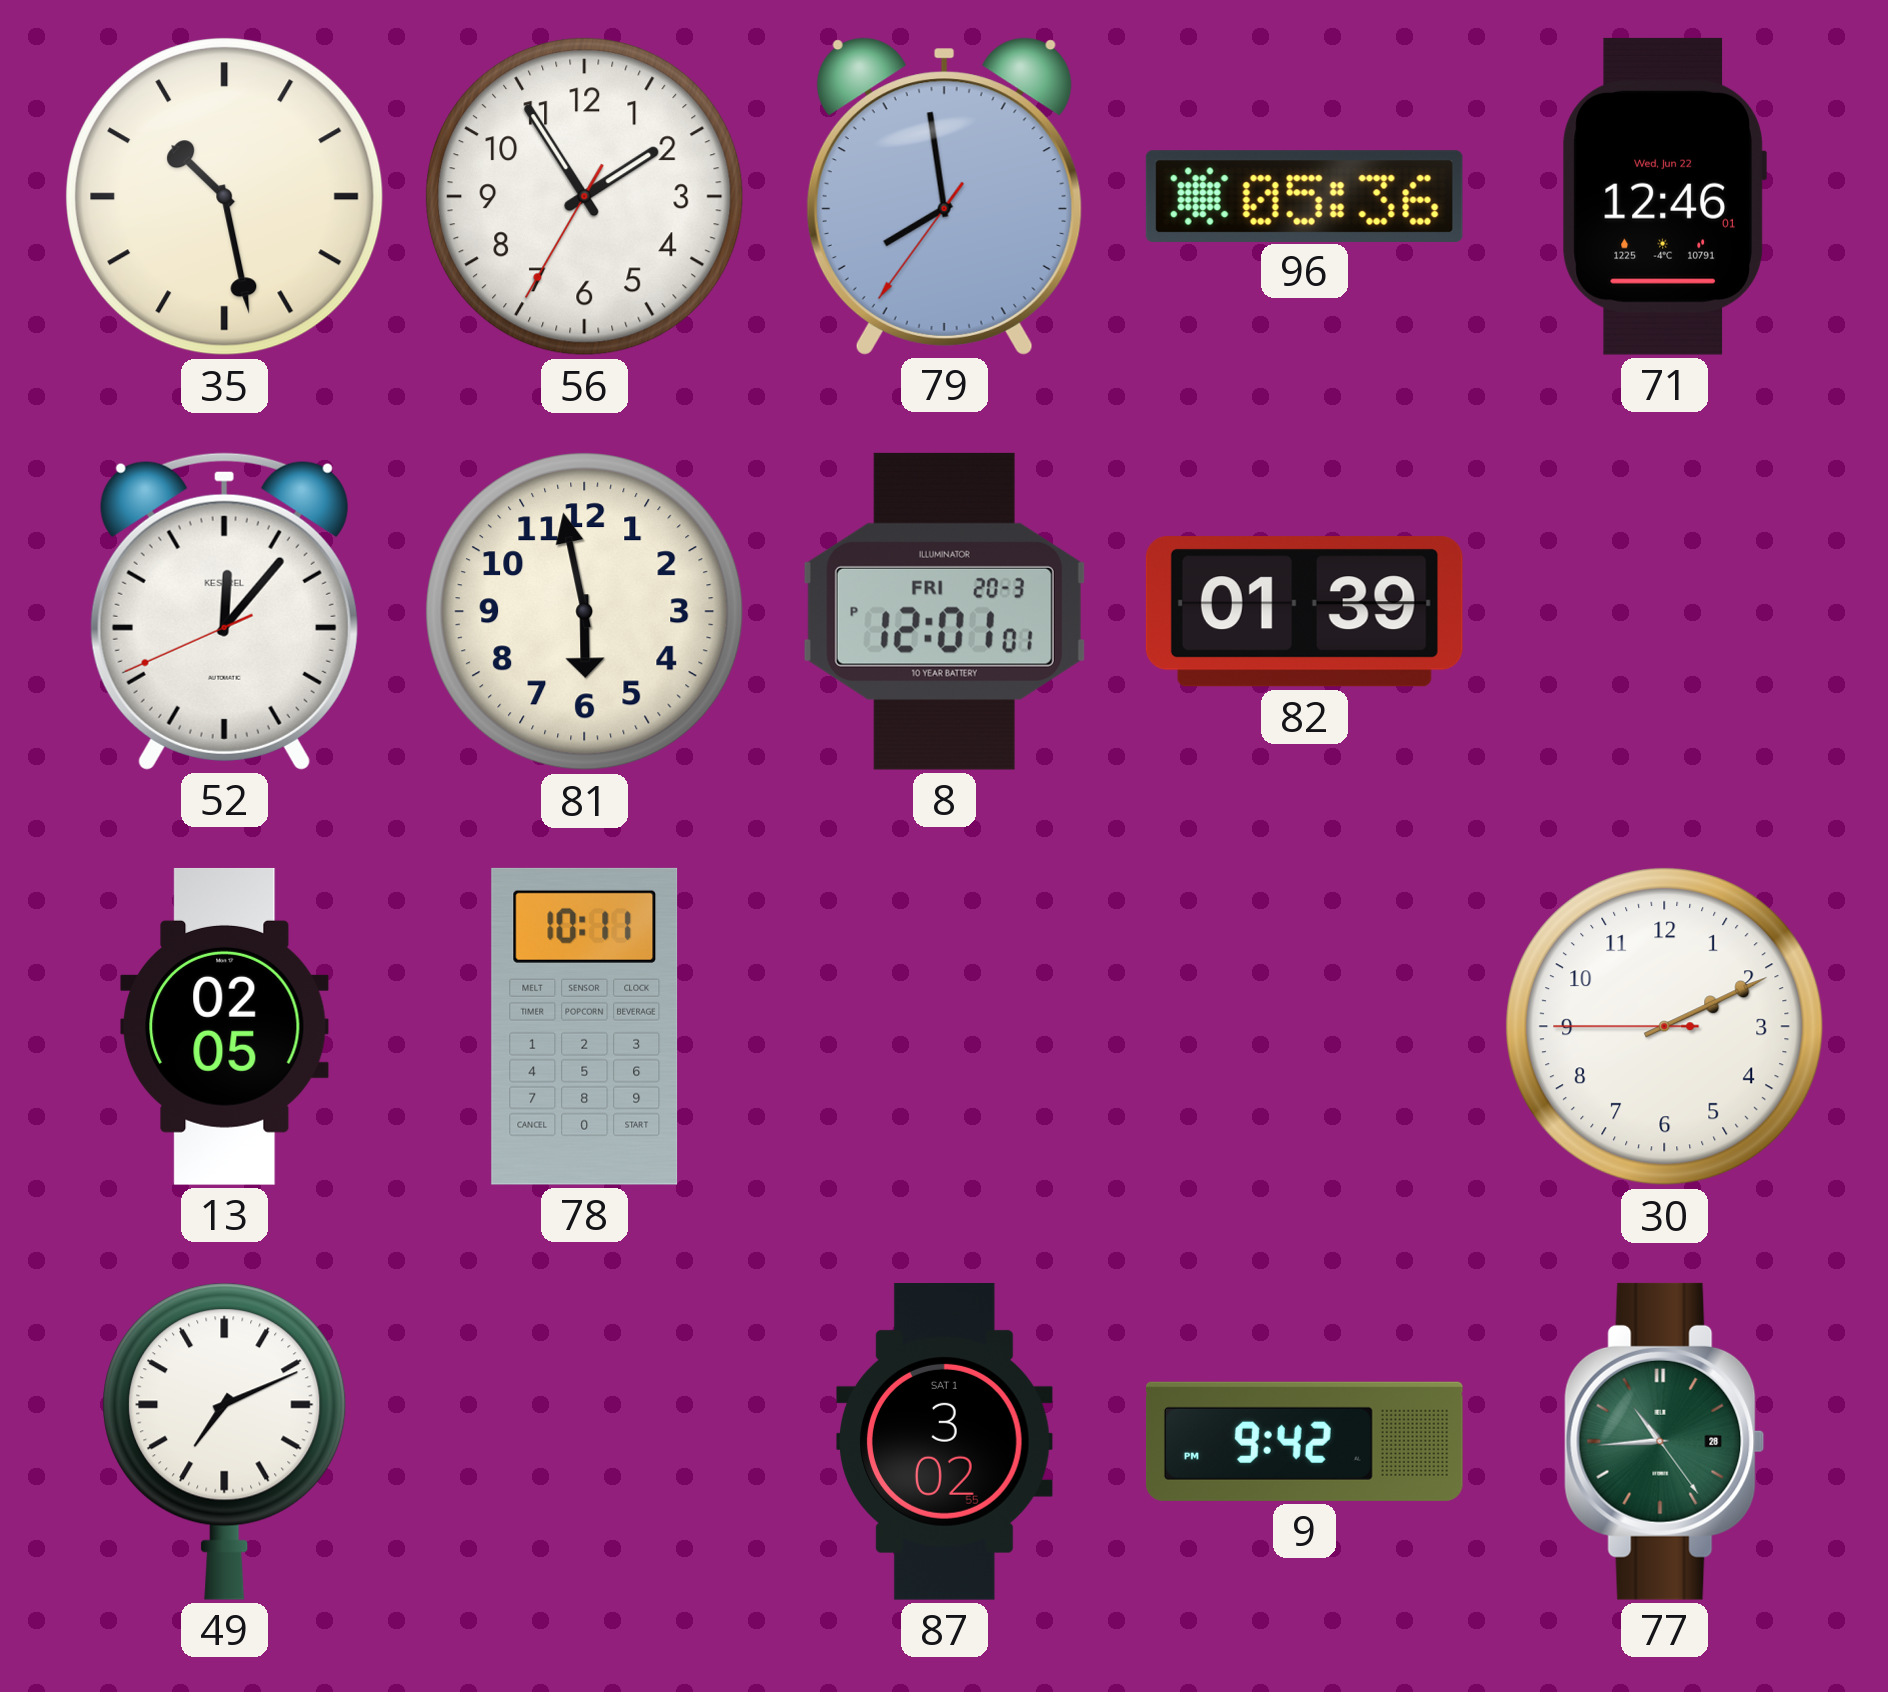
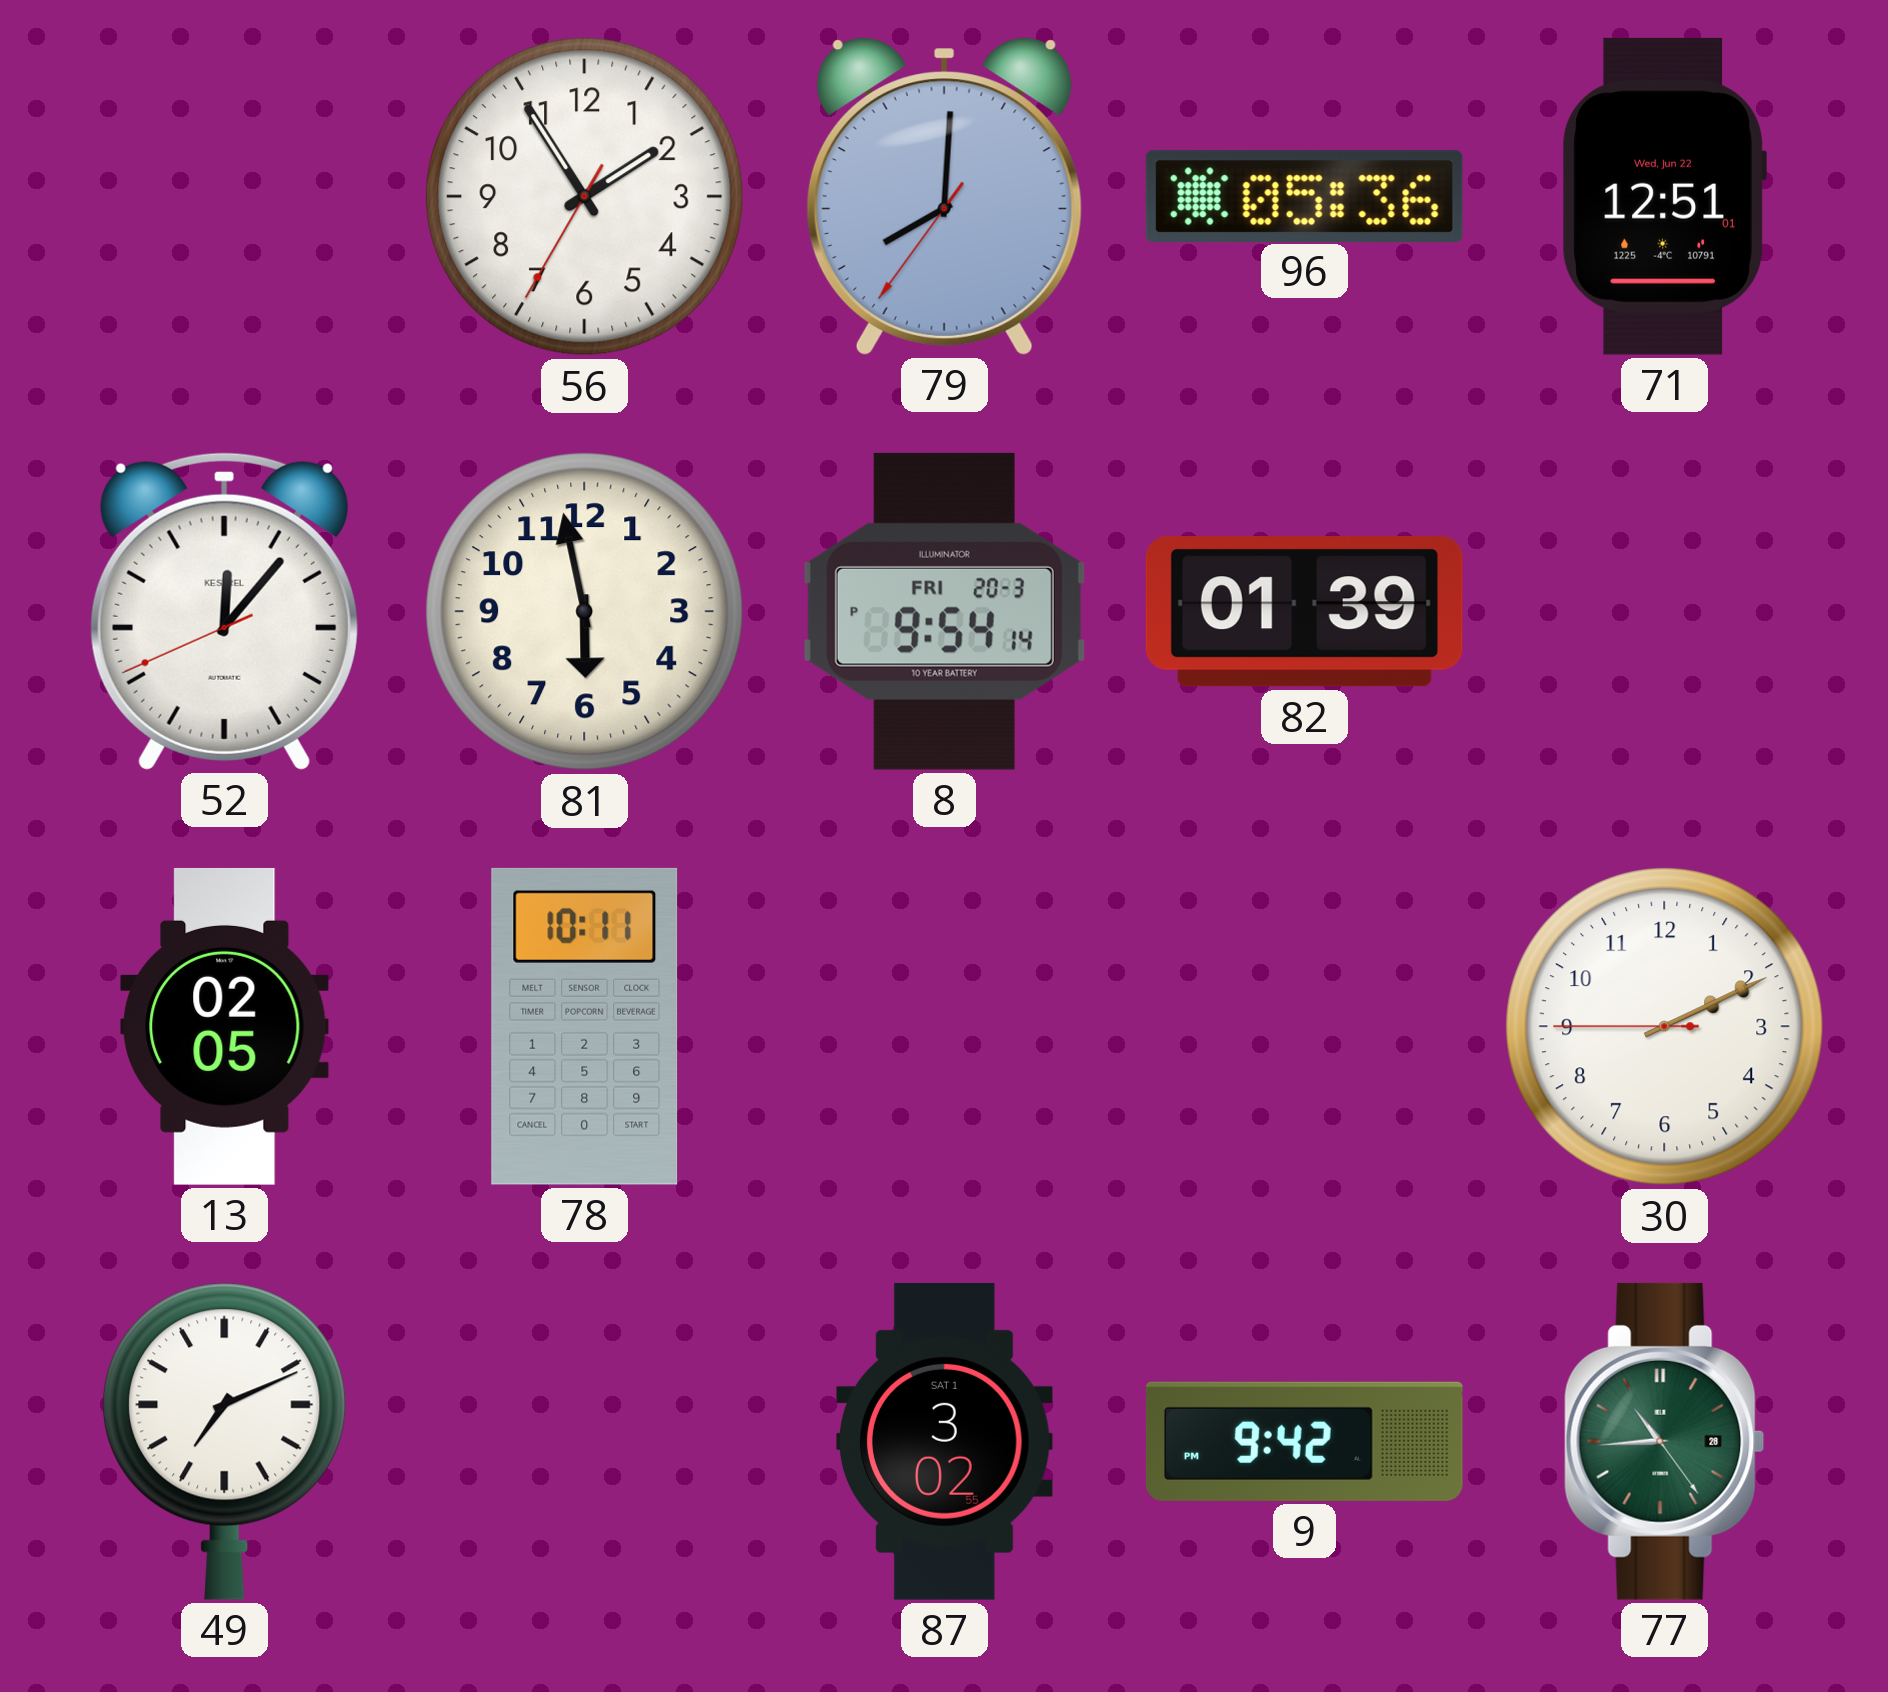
35: 10:28 -> none
79: 7:58 -> 8:00
71: 12:46 -> 12:51
8: 12:01 -> 9:54
